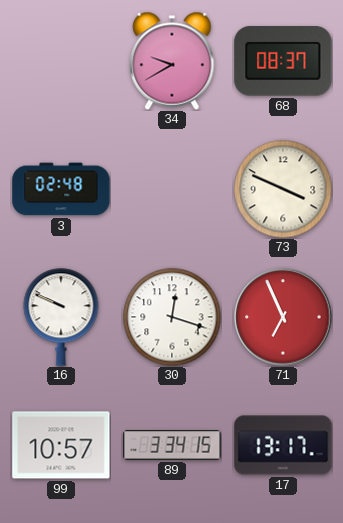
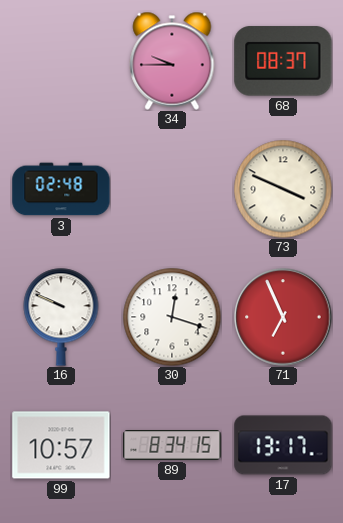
34: 9:40 -> 9:45
89: 3:34 -> 8:34
